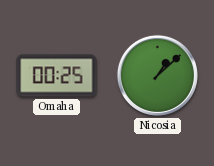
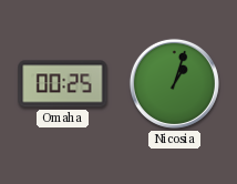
Nicosia: 1:08 -> 1:03
